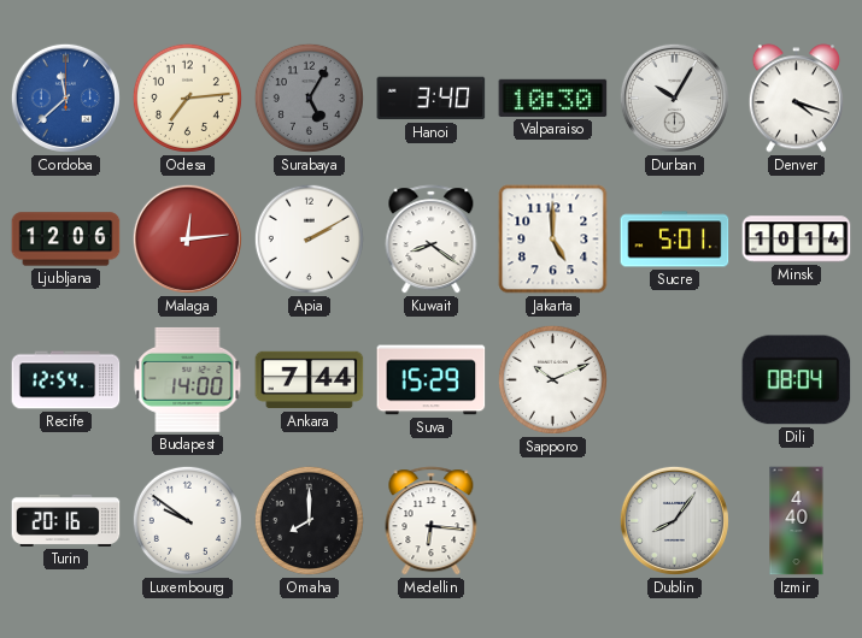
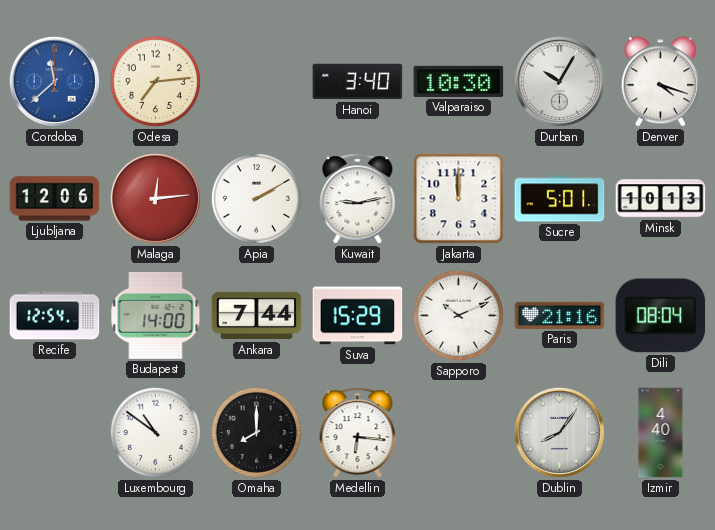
Surabaya: 5:05 -> none
Kuwait: 8:21 -> 9:13
Jakarta: 5:00 -> 12:00
Minsk: 10:14 -> 10:13
Paris: none -> 21:16
Turin: 20:16 -> none
Luxembourg: 9:51 -> 10:51
